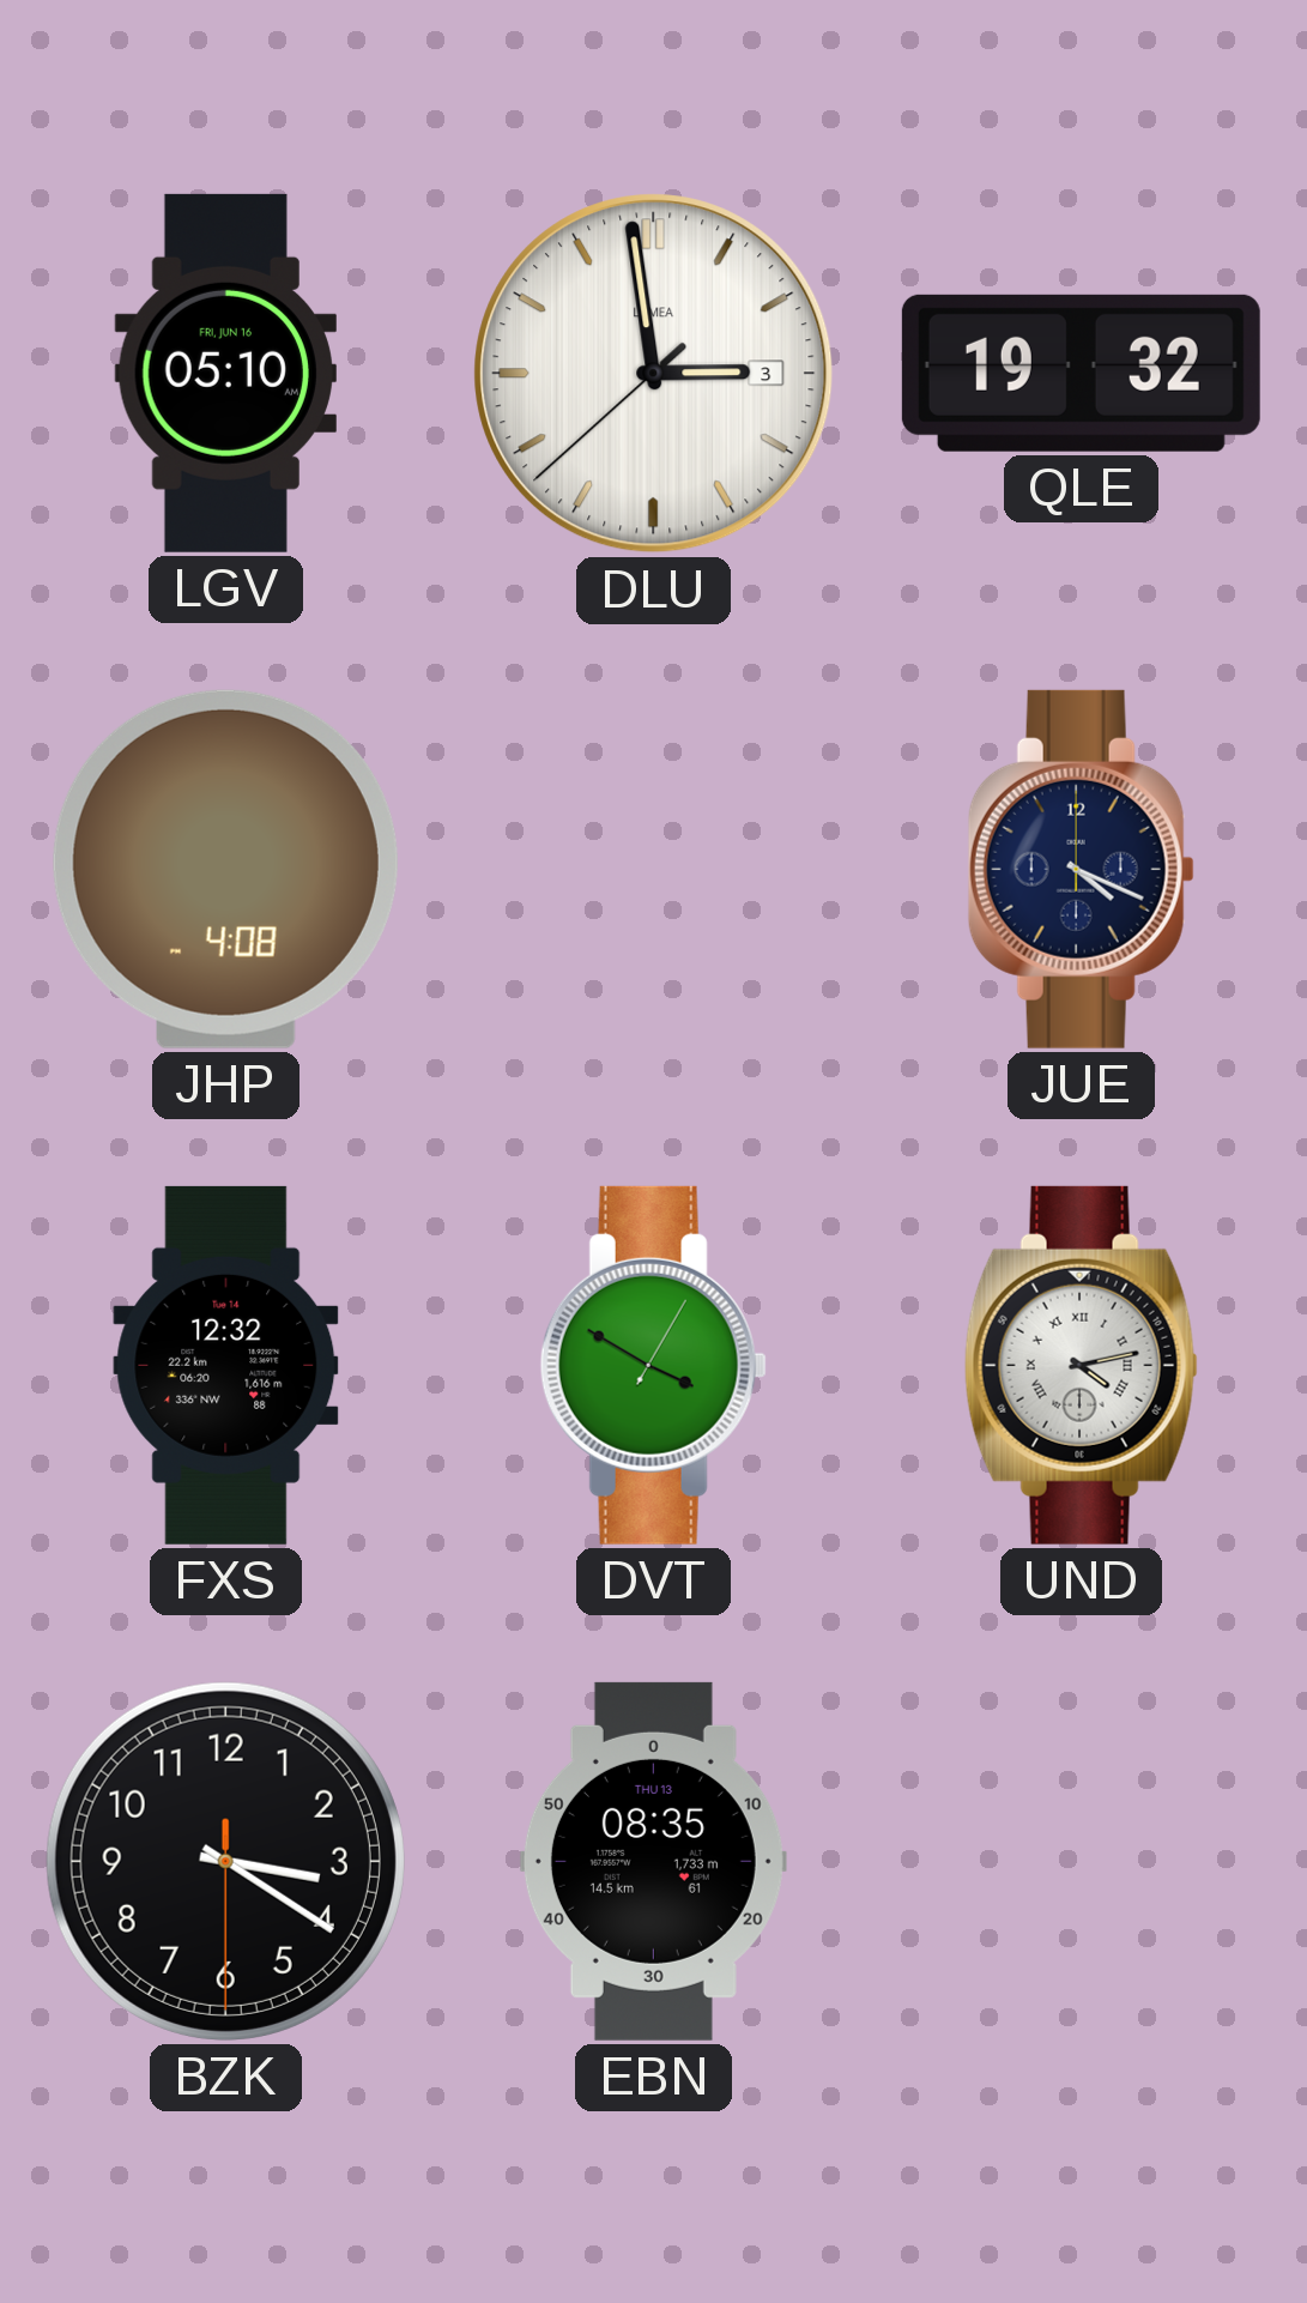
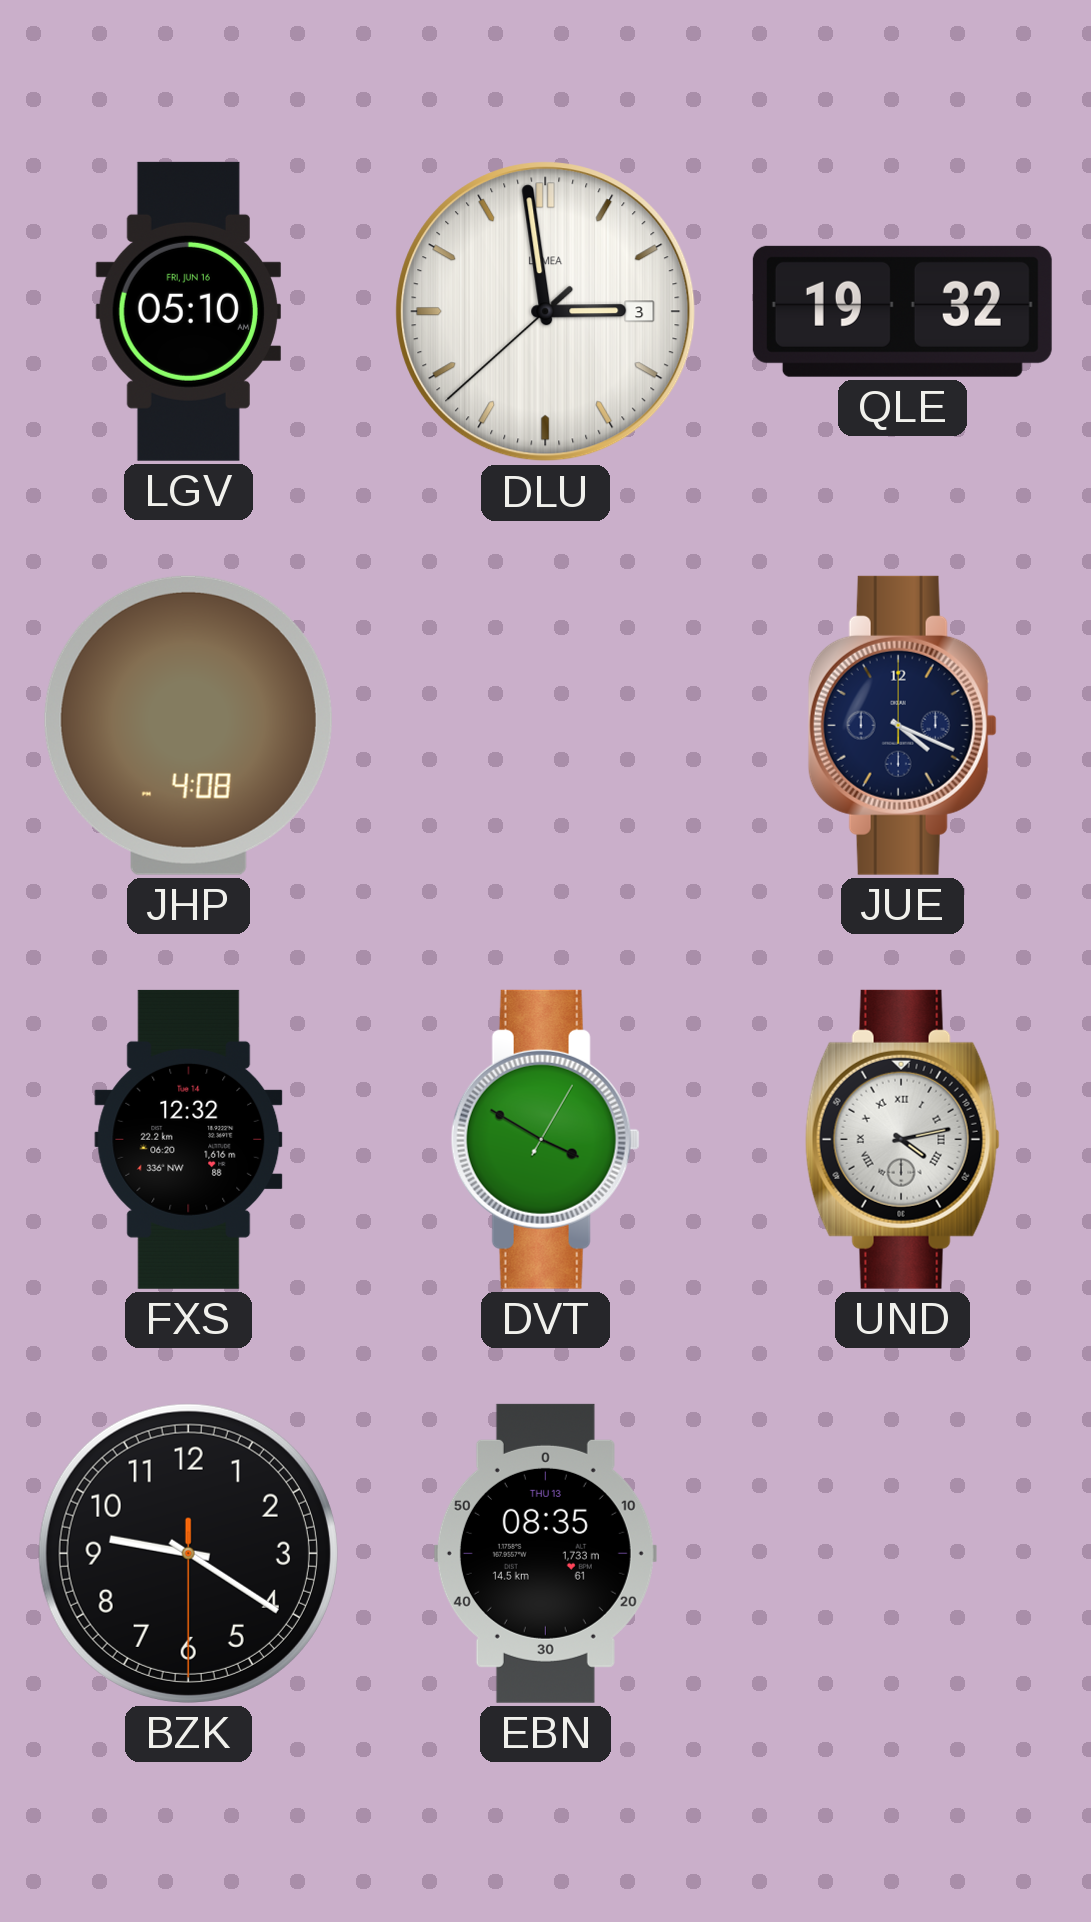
BZK: 3:20 -> 9:20
